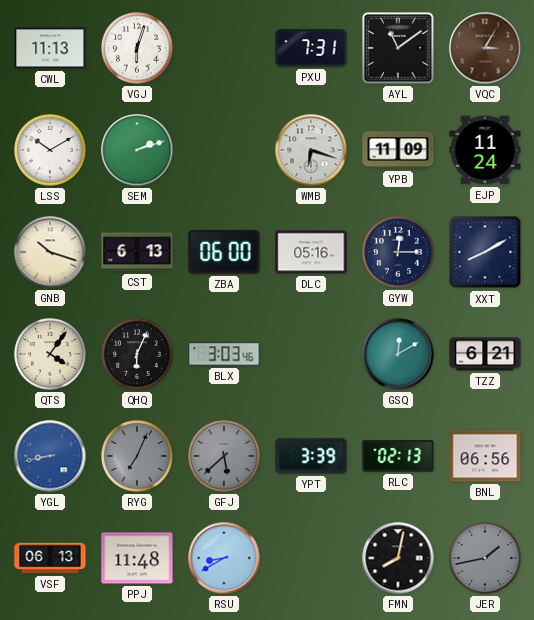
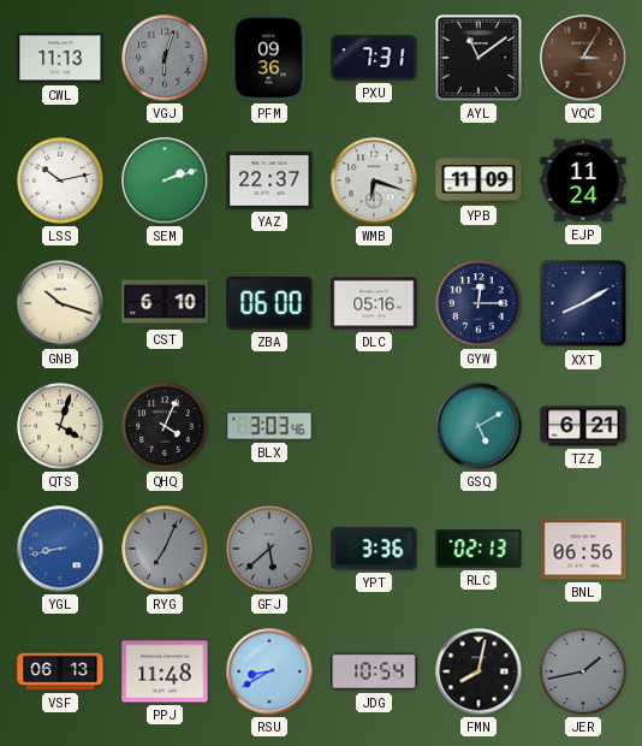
VGJ dial: white -> grey
PFM: none -> 09:36
LSS: 10:10 -> 10:13
YAZ: none -> 22:37
CST: 6:13 -> 6:10
QTS: 4:06 -> 4:03
QHQ: 6:04 -> 4:04
GSQ: 12:10 -> 5:10
YPT: 3:39 -> 3:36
JDG: none -> 10:54
